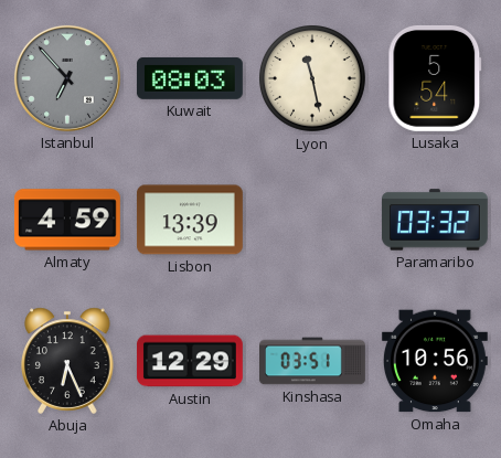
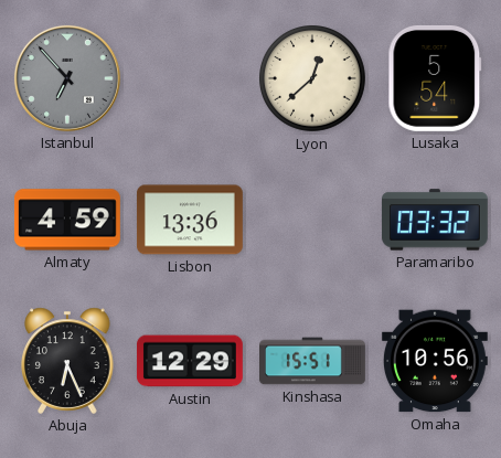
Kuwait: 08:03 -> none
Lyon: 11:28 -> 12:38
Lisbon: 13:39 -> 13:36
Kinshasa: 03:51 -> 15:51
